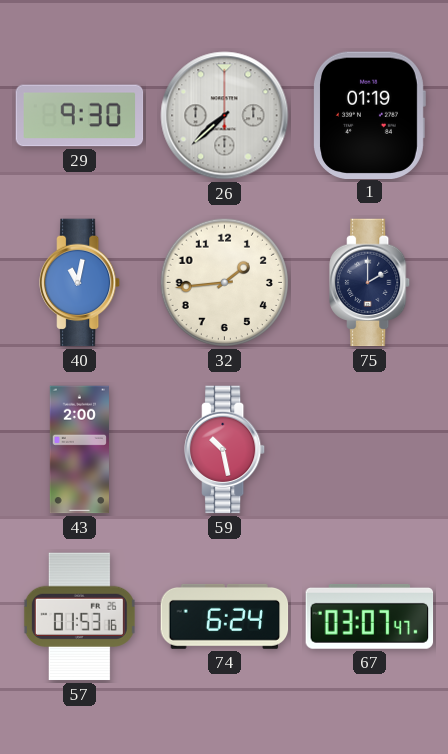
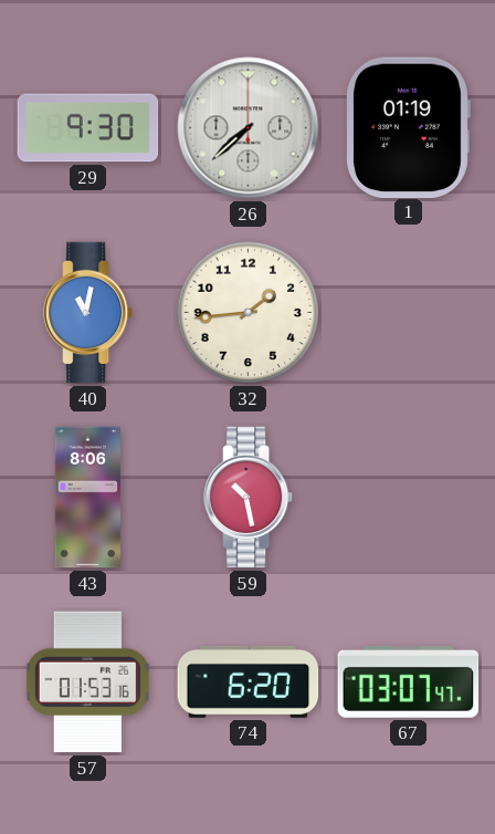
75: 2:00 -> none
43: 2:00 -> 8:06
74: 6:24 -> 6:20
